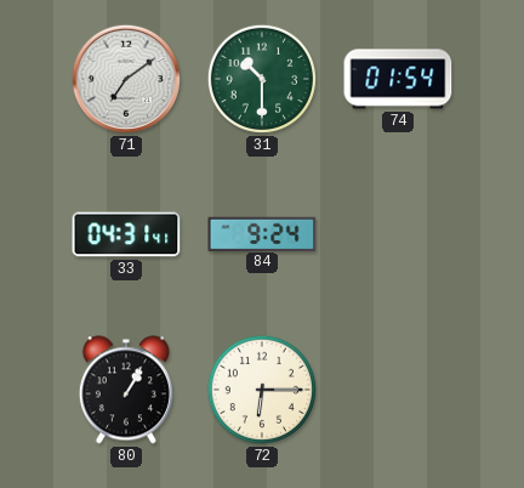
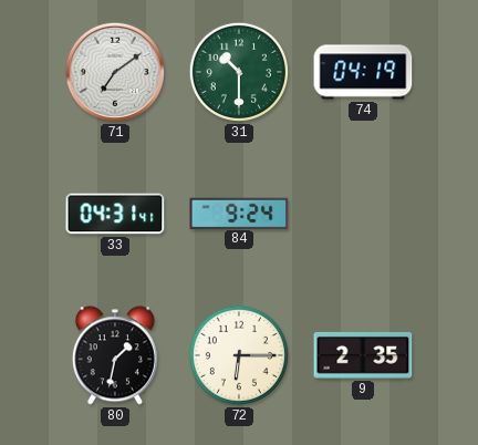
74: 01:54 -> 04:19
80: 1:05 -> 1:32
9: none -> 2:35
